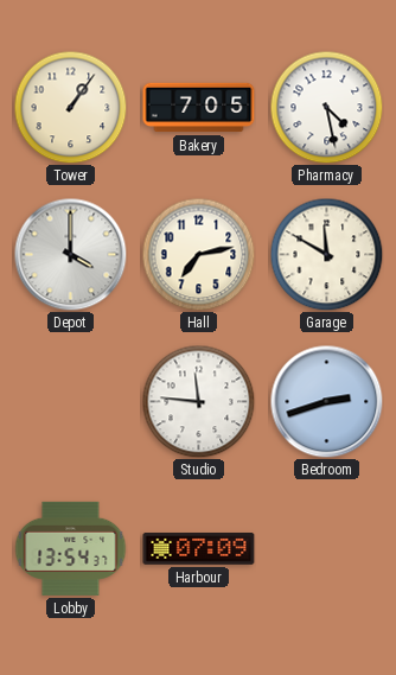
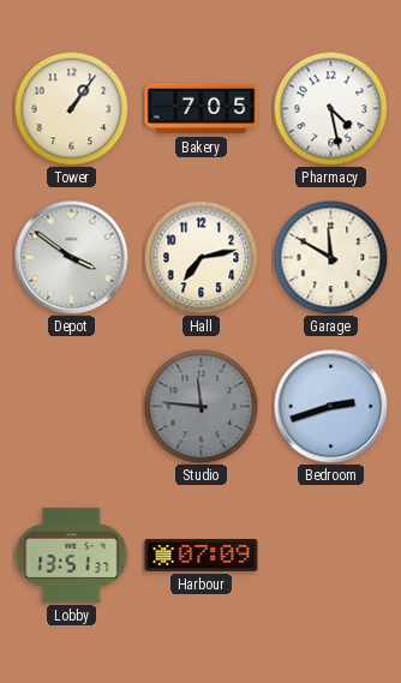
Depot: 4:00 -> 3:51
Studio dial: white -> grey
Lobby: 13:54 -> 13:51
